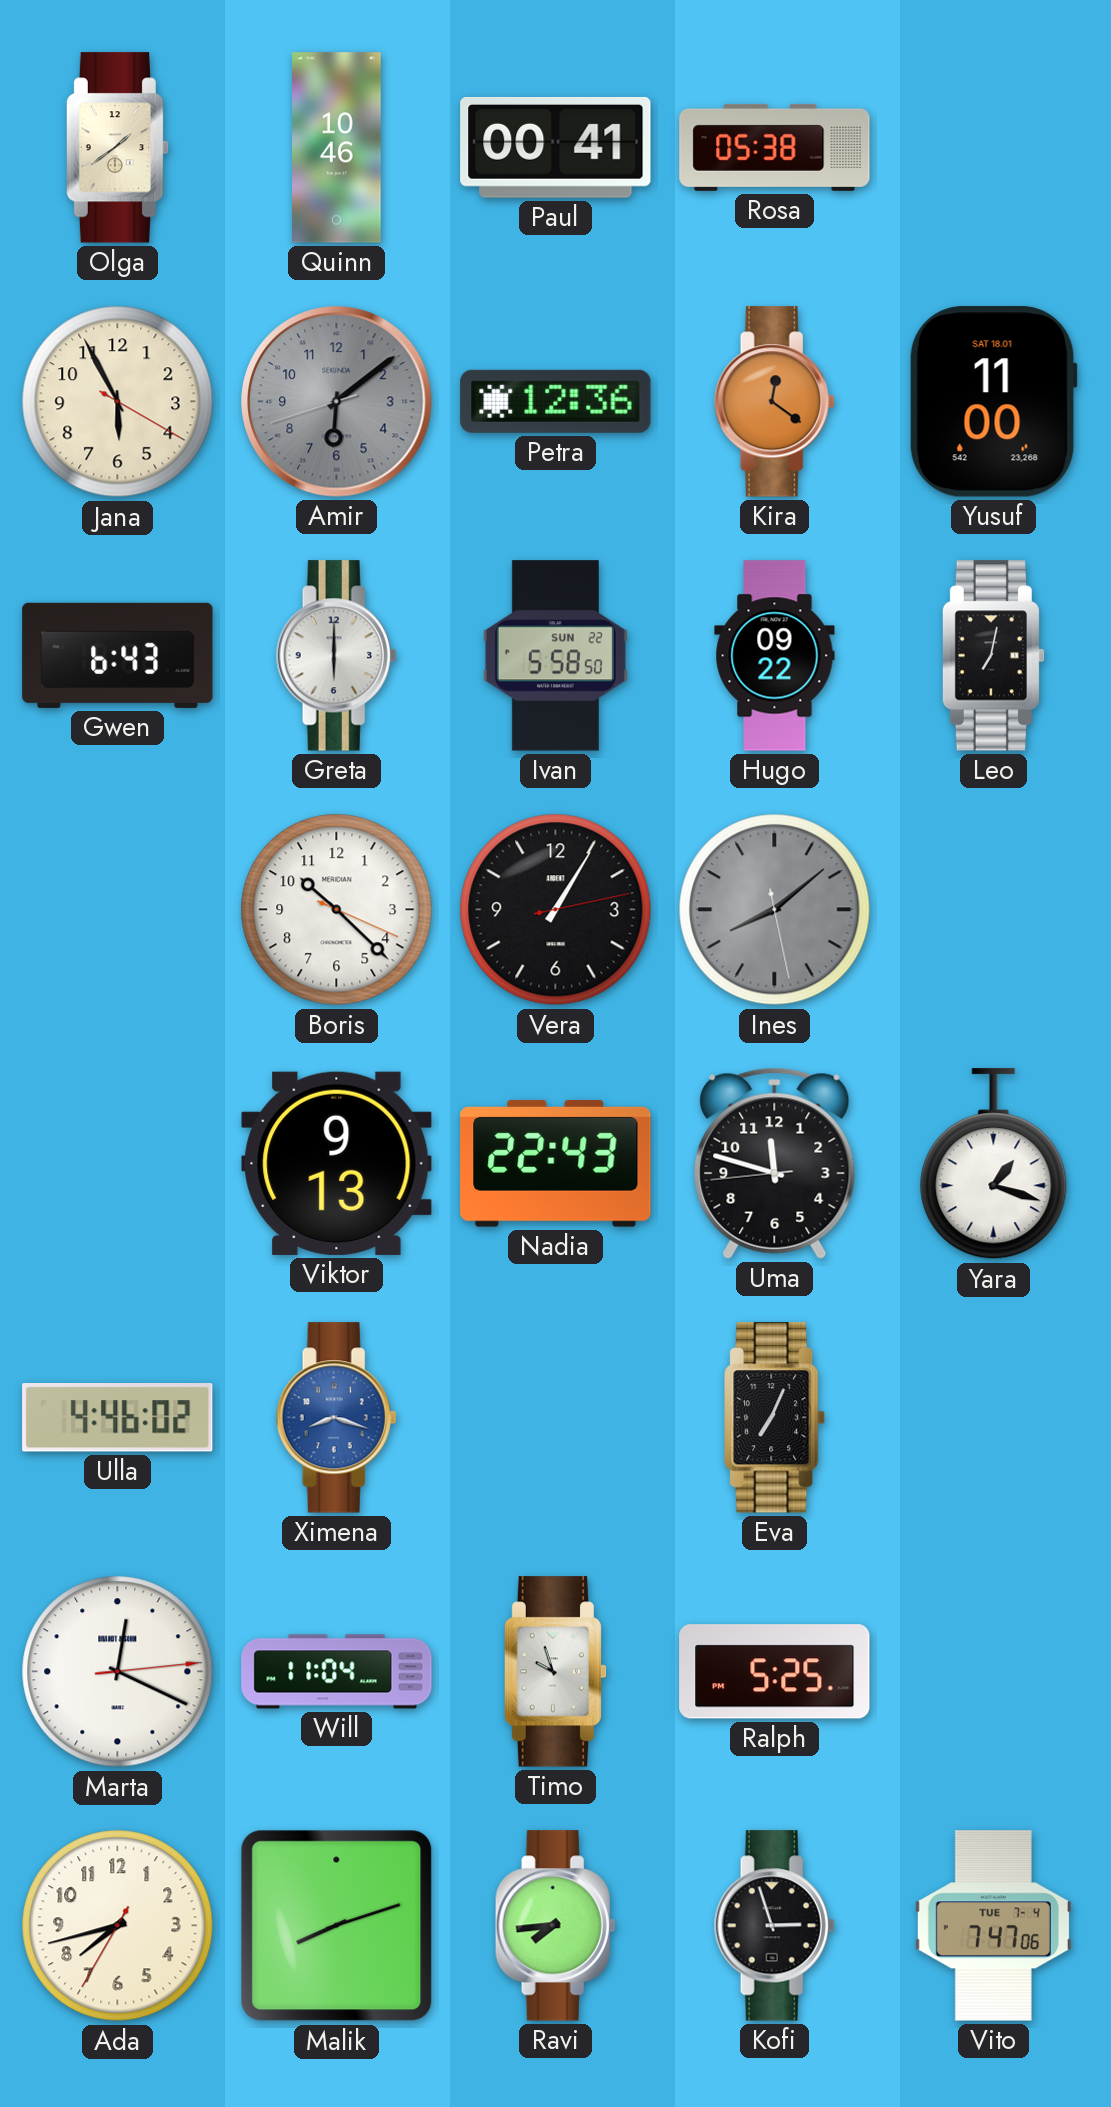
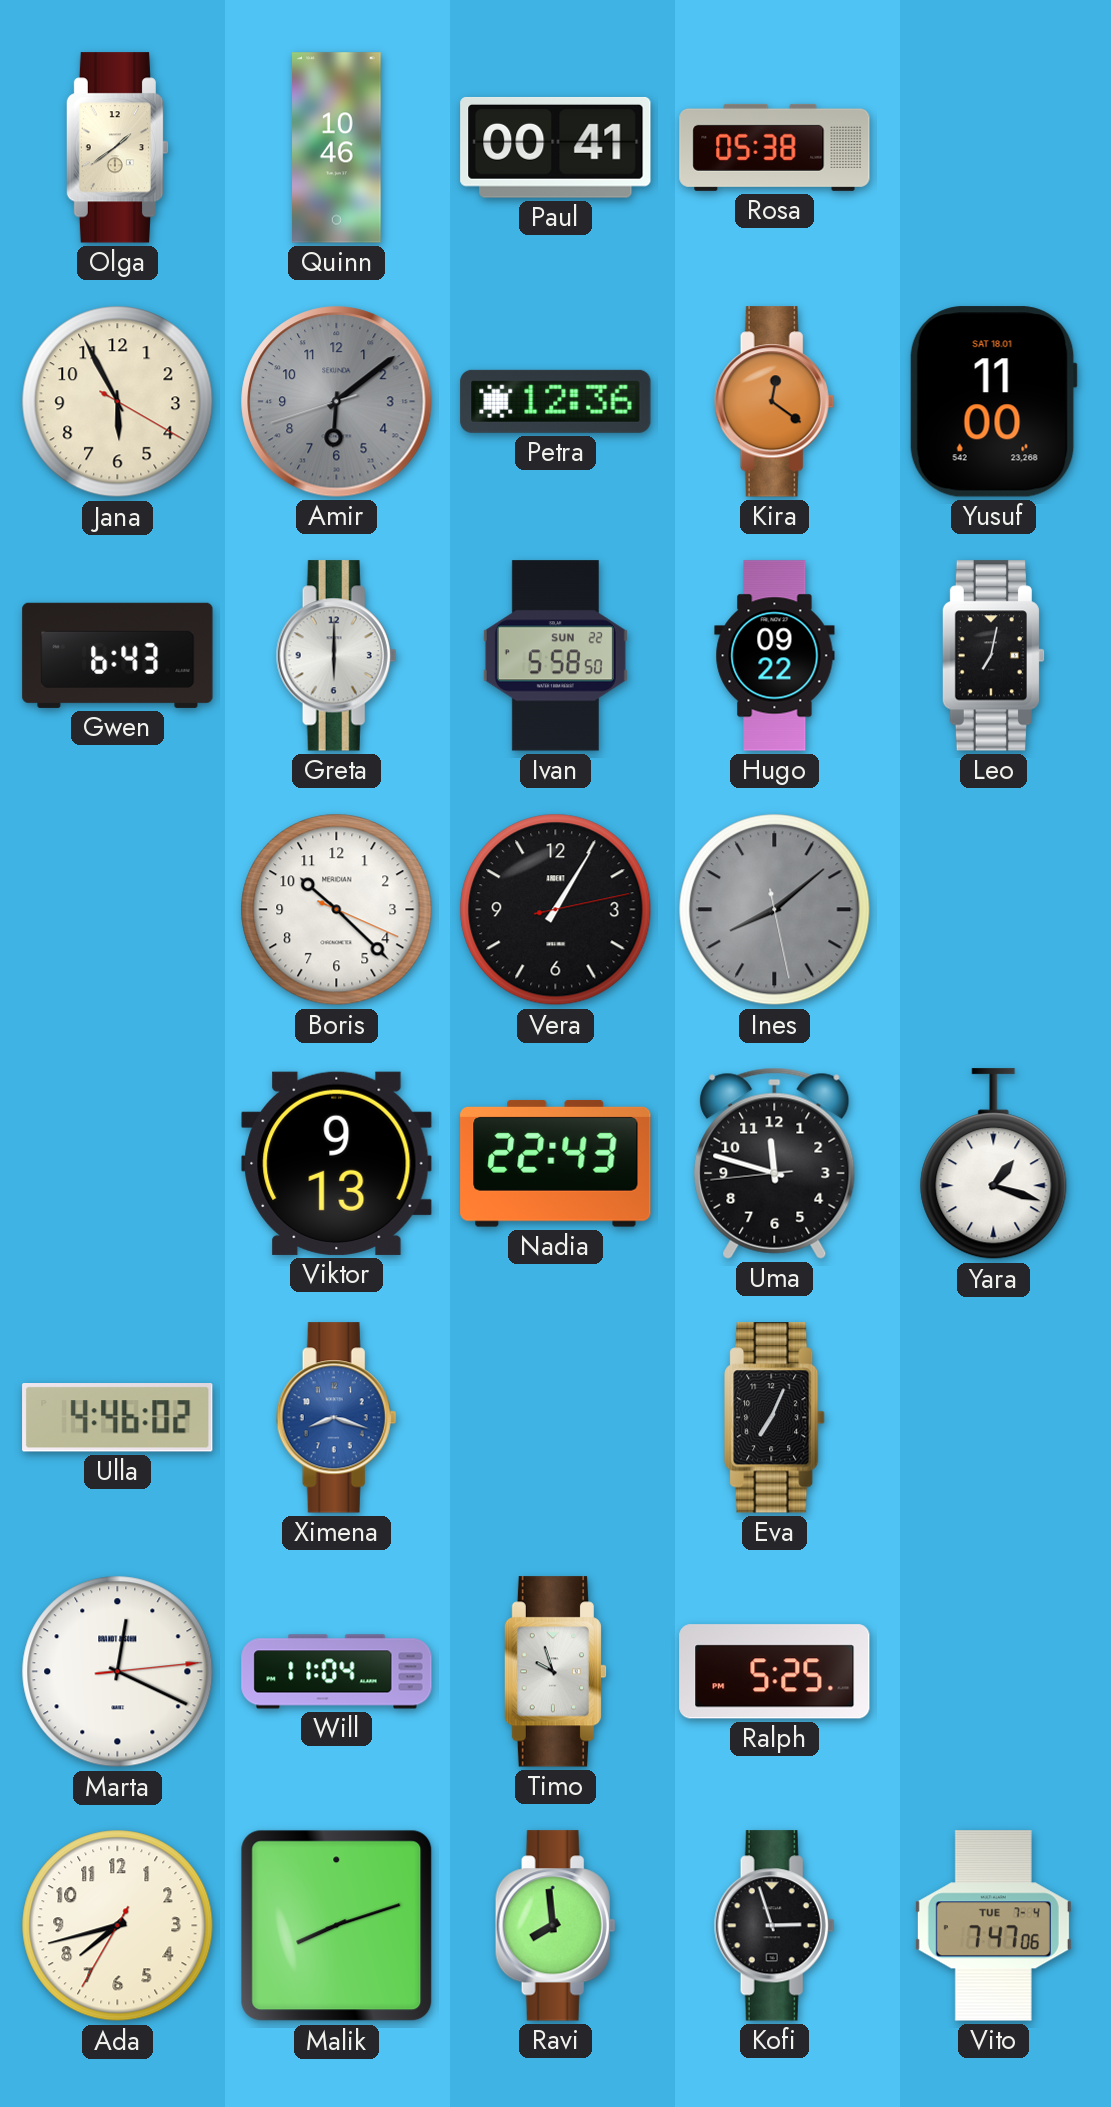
Ravi: 7:44 -> 7:59
